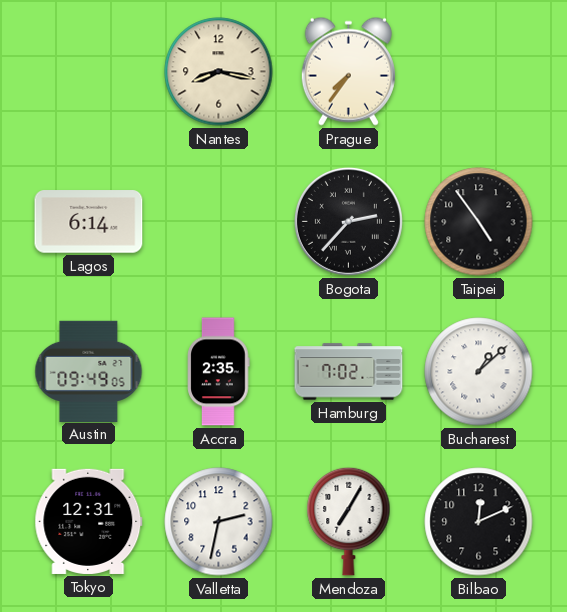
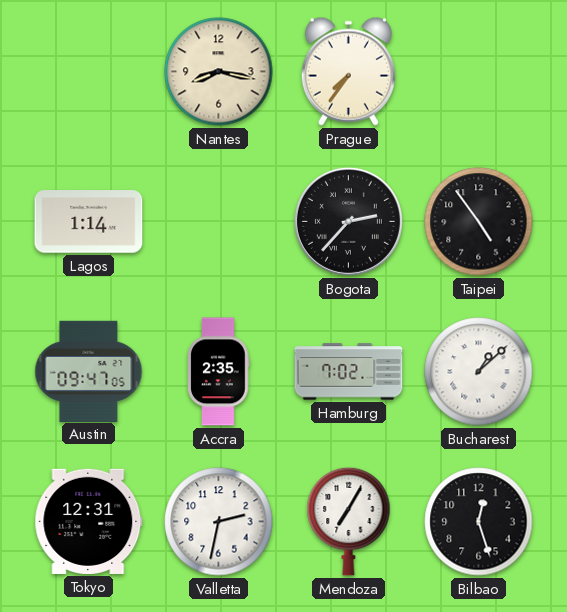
Lagos: 6:14 -> 1:14
Austin: 09:49 -> 09:47
Bilbao: 12:11 -> 12:27
